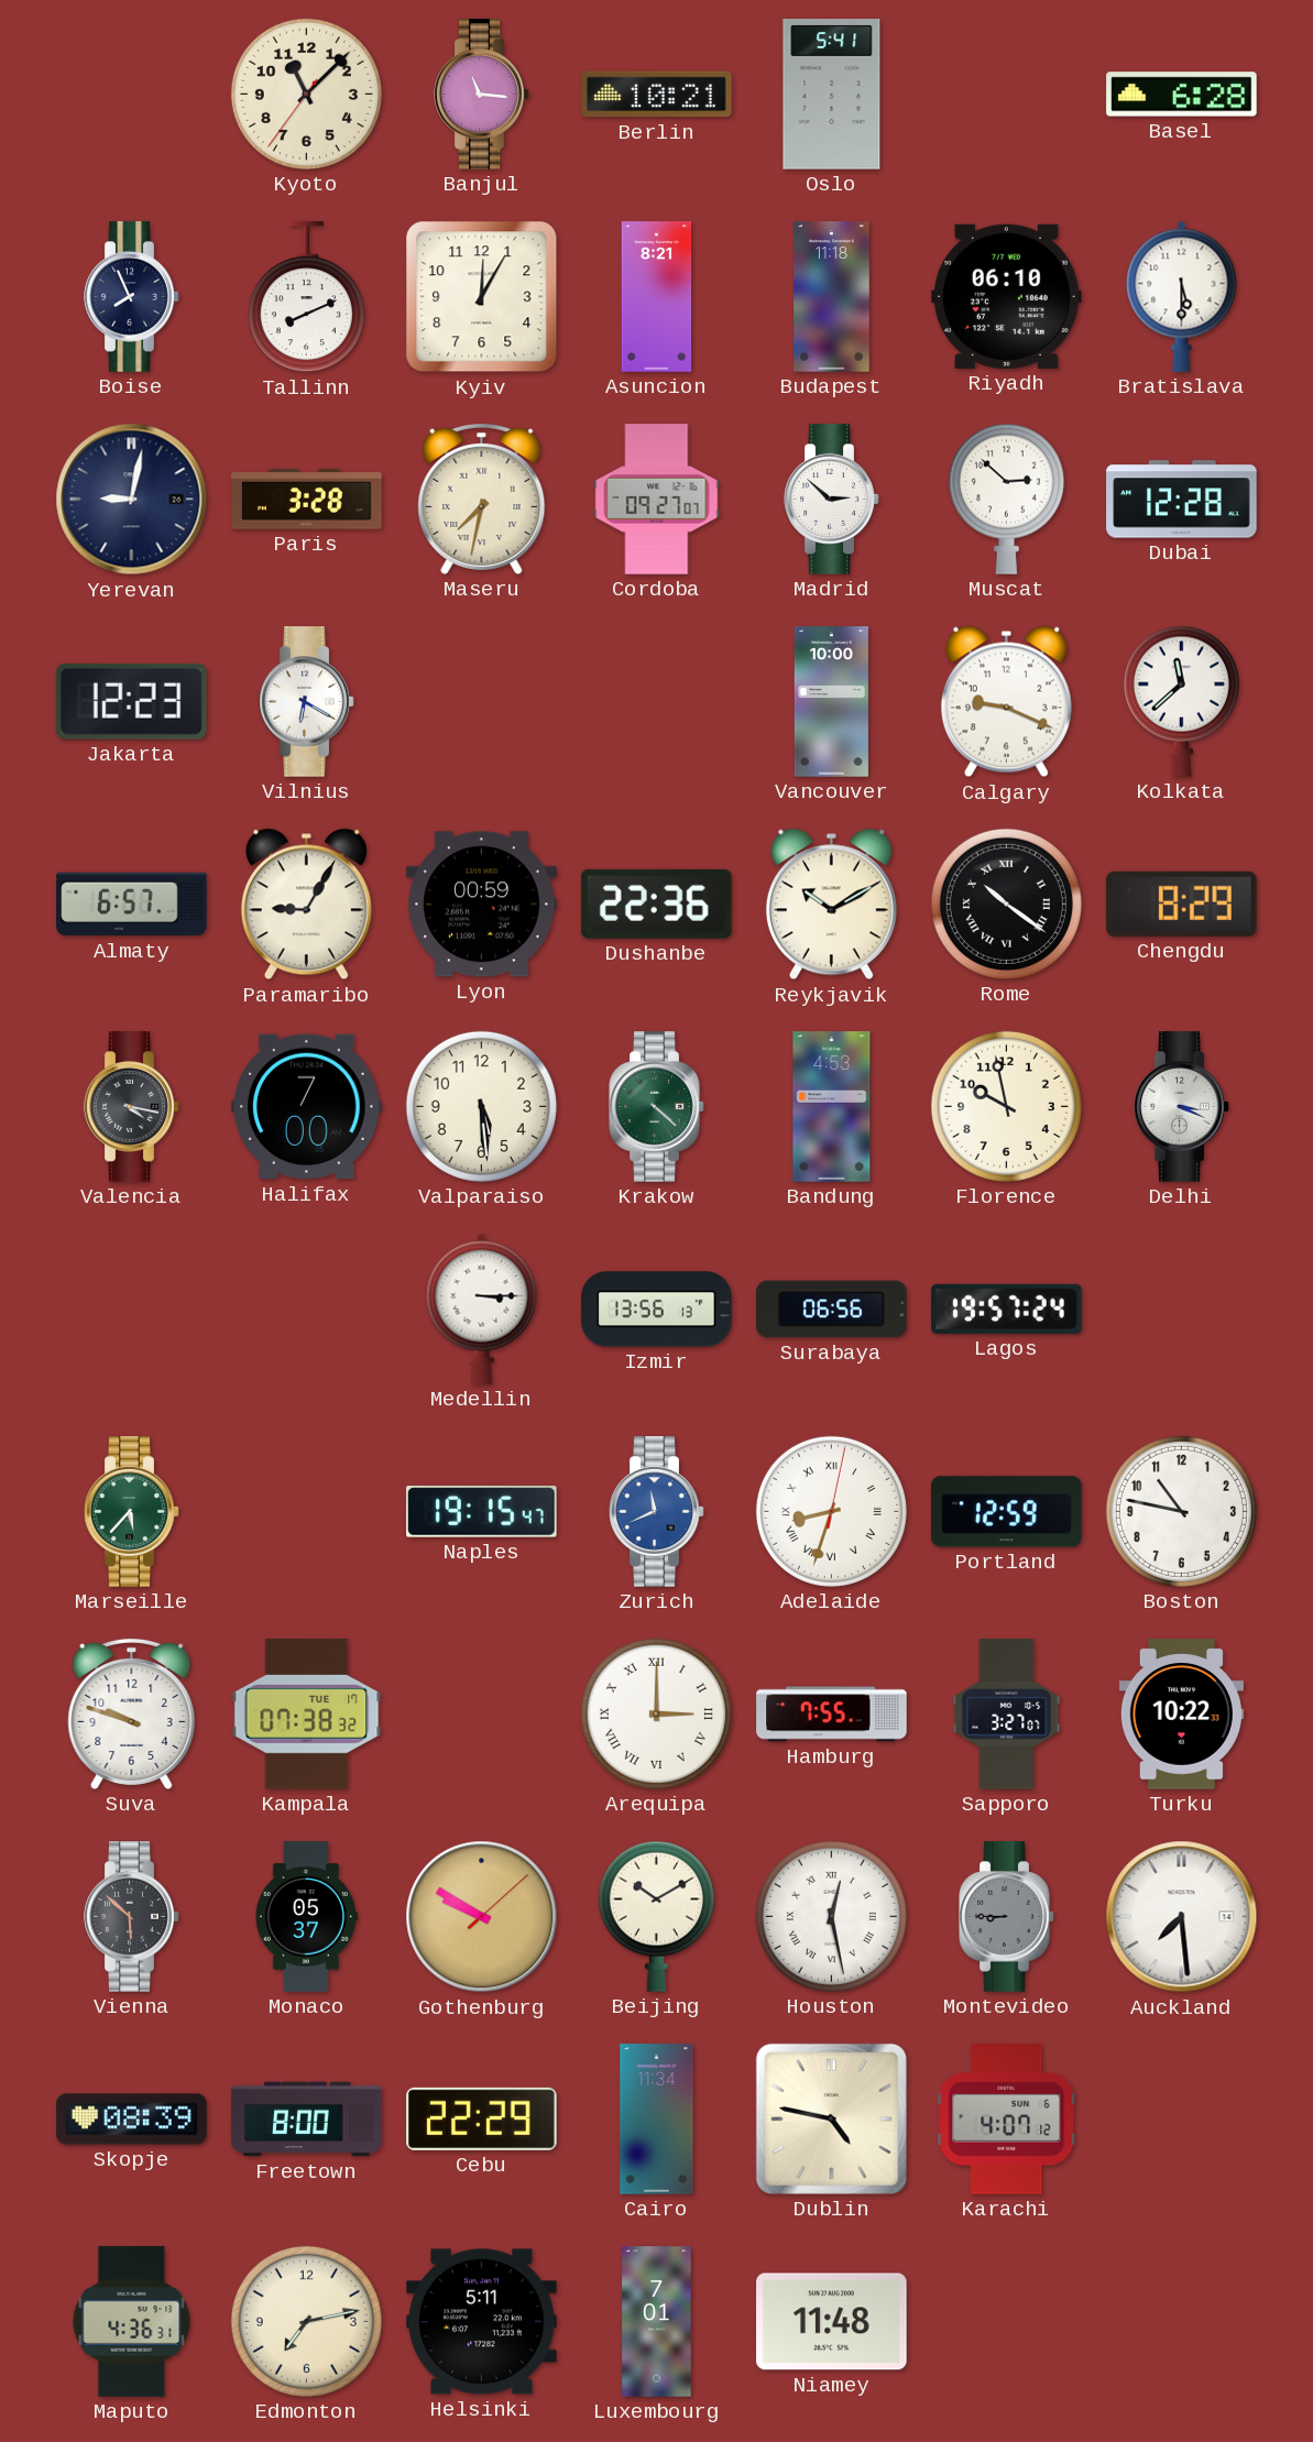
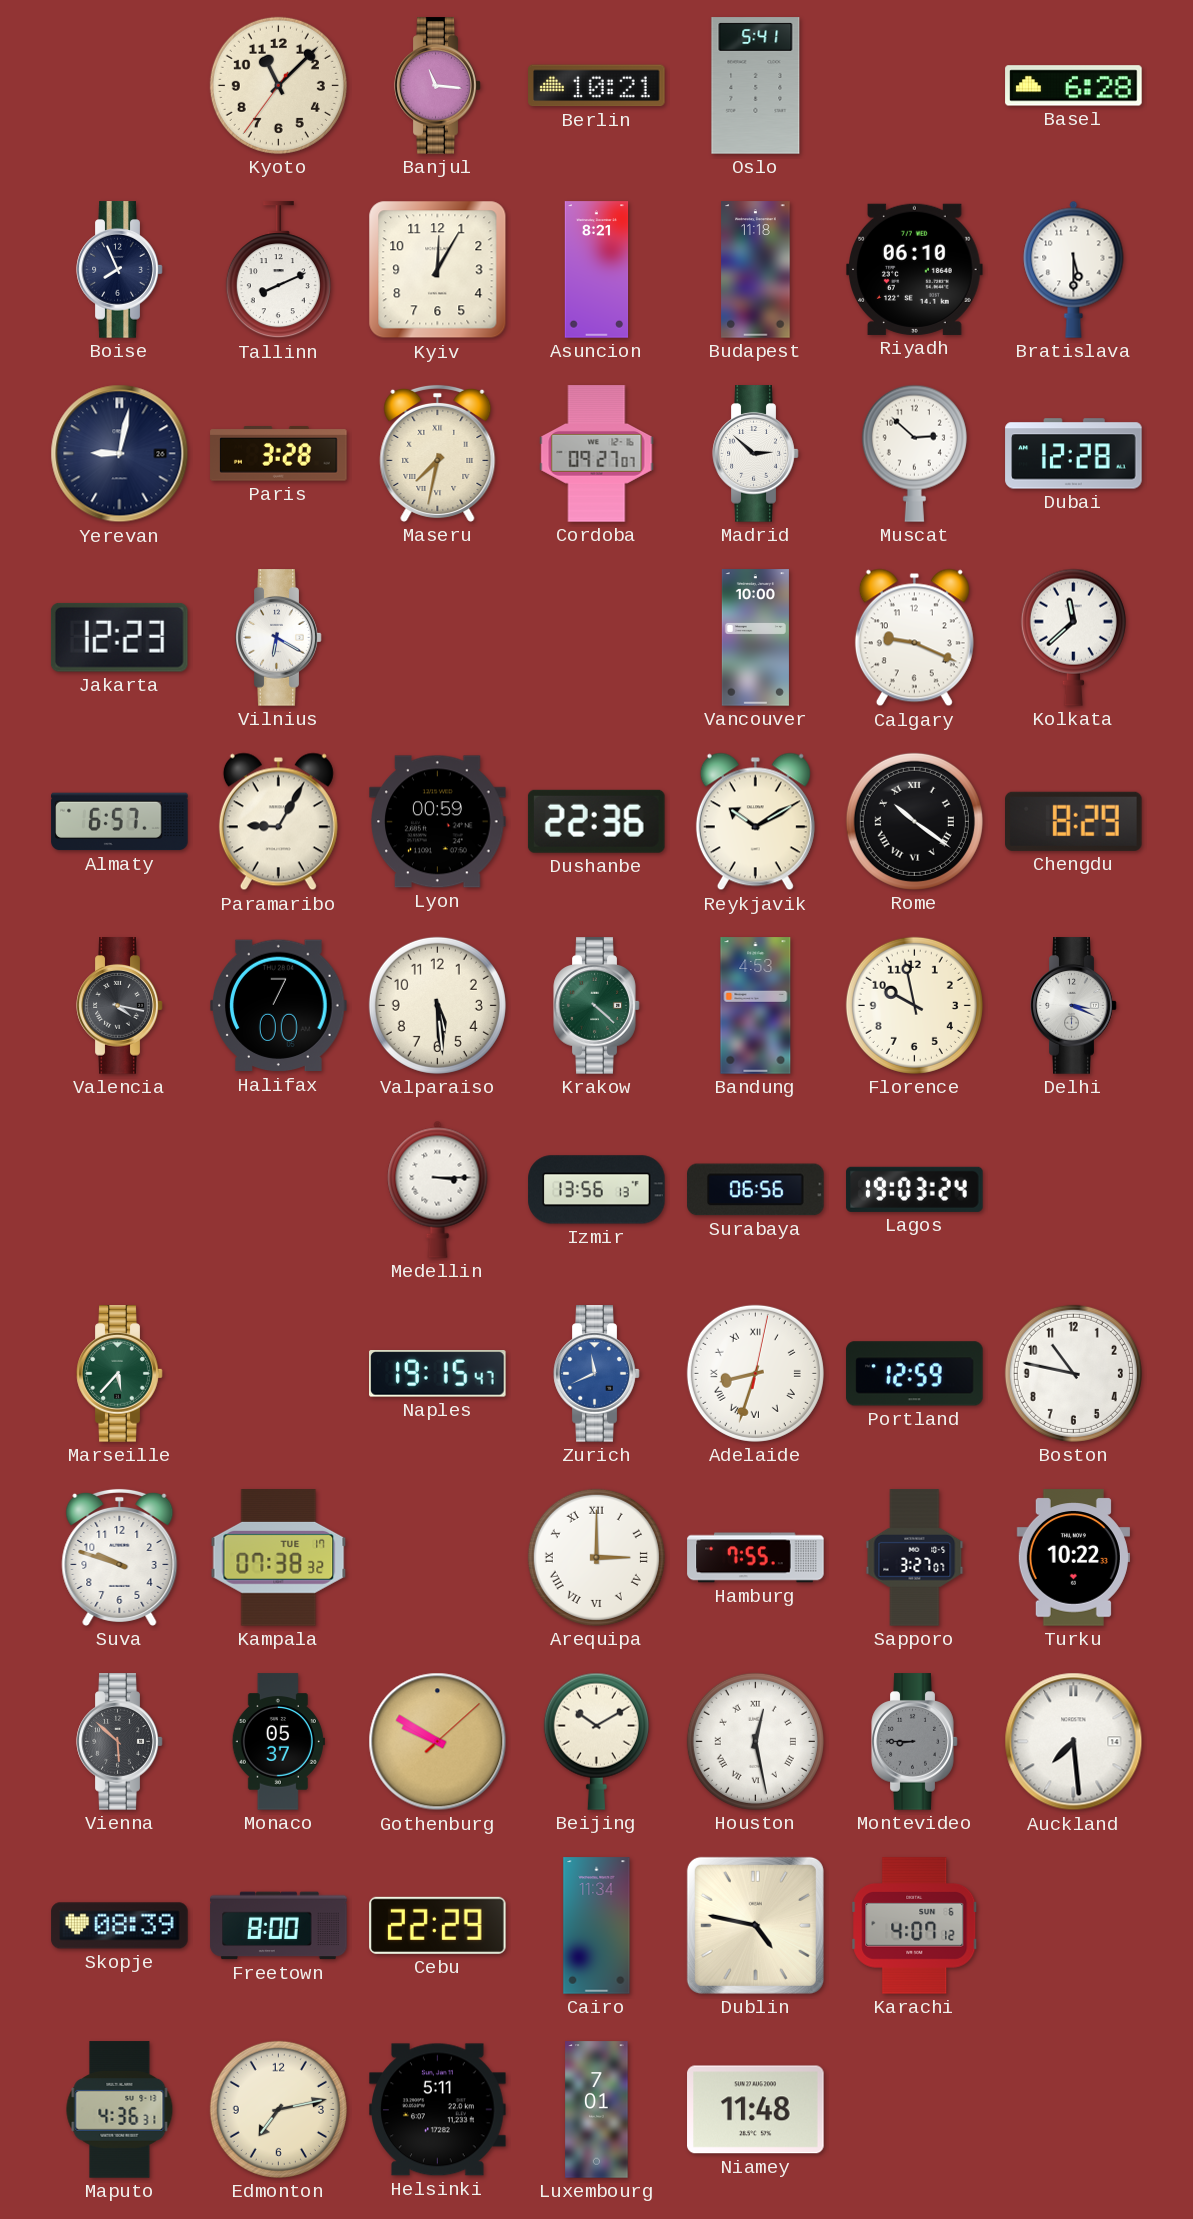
Lagos: 19:57 -> 19:03
